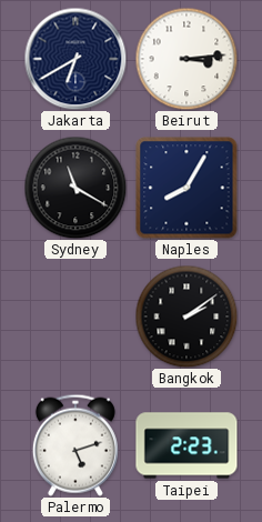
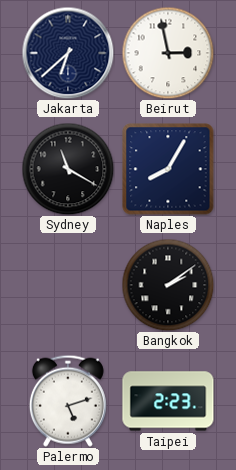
Jakarta: 6:40 -> 6:38
Beirut: 3:14 -> 2:58
